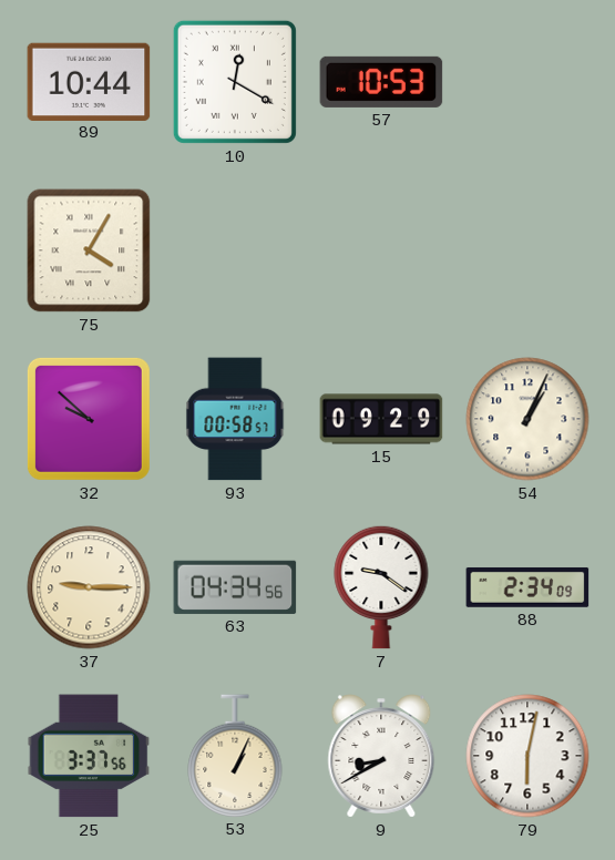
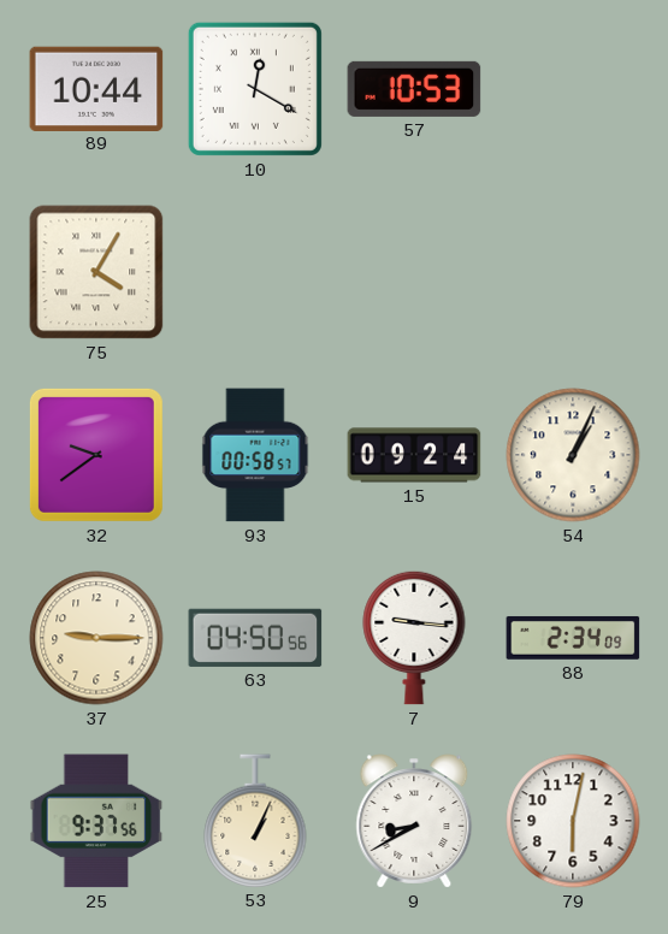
32: 9:52 -> 9:39
15: 09:29 -> 09:24
63: 04:34 -> 04:50
7: 9:21 -> 9:16
25: 3:37 -> 9:37
